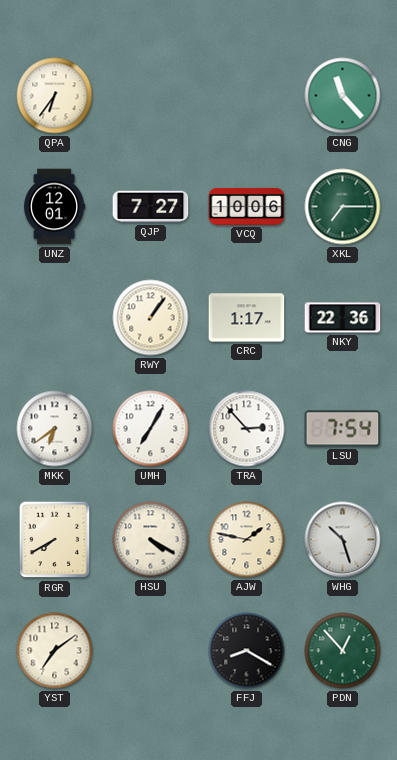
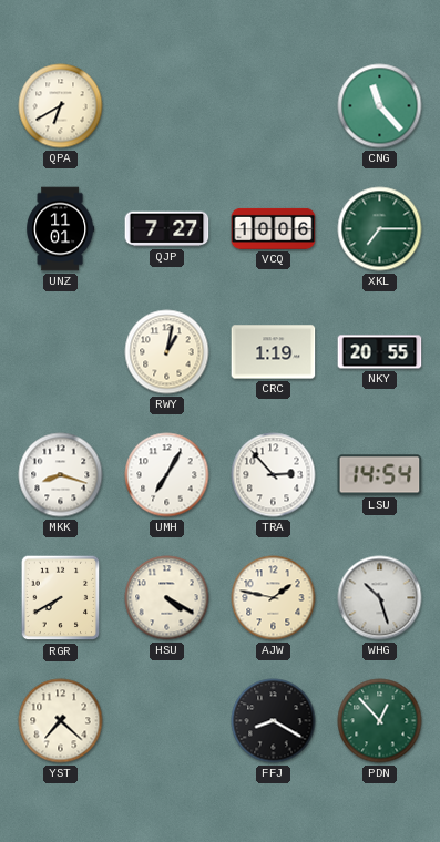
QPA: 6:36 -> 6:40
UNZ: 12:01 -> 11:01
RWY: 1:06 -> 1:02
CRC: 1:17 -> 1:19
NKY: 22:36 -> 20:55
MKK: 6:39 -> 8:18
LSU: 7:54 -> 14:54
YST: 7:09 -> 7:22
